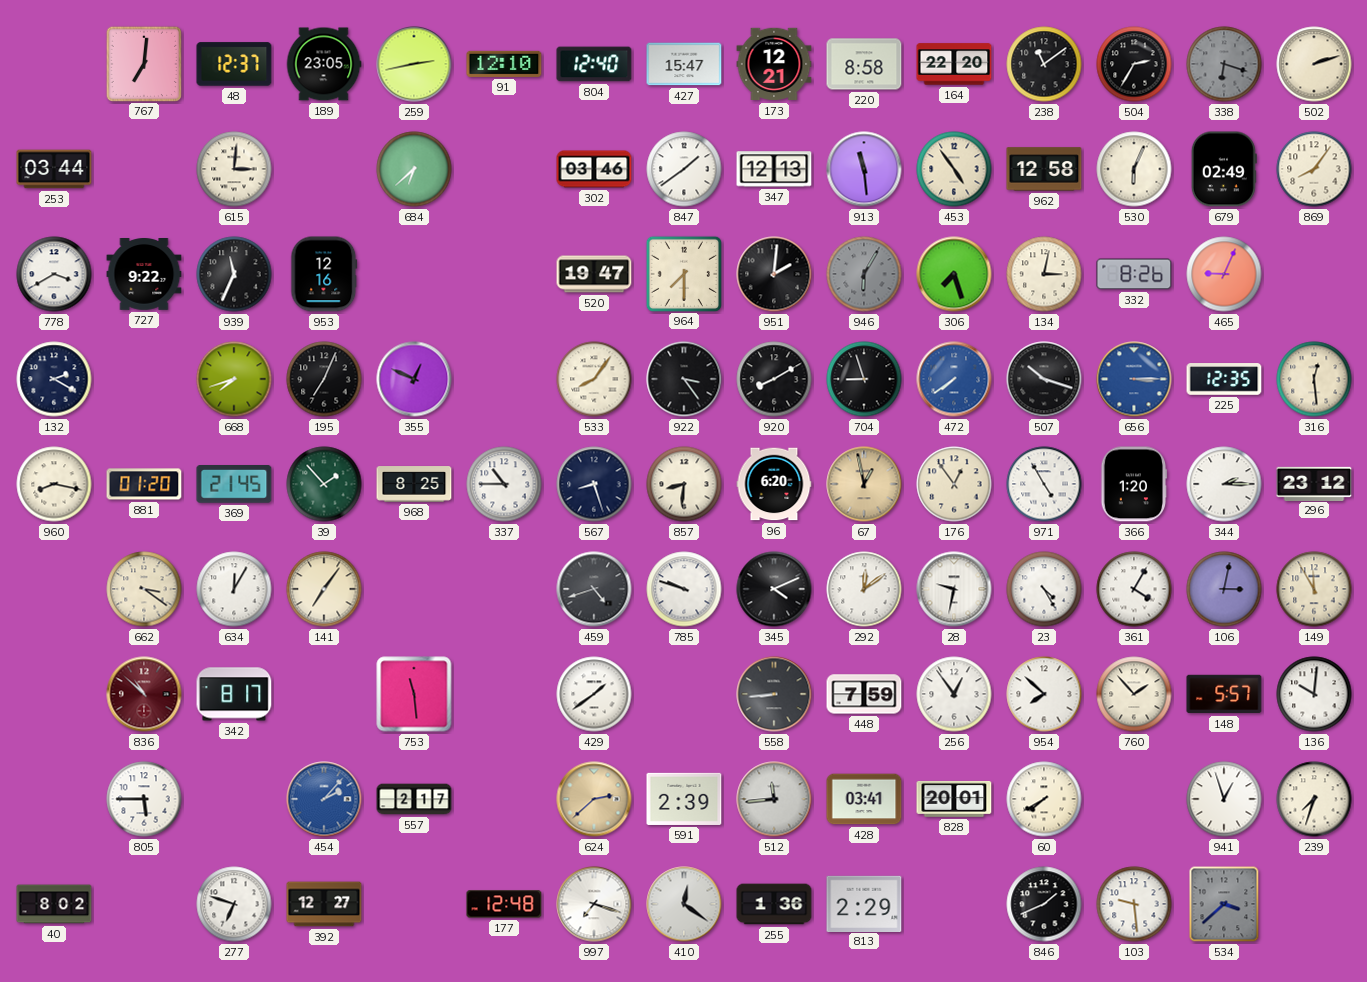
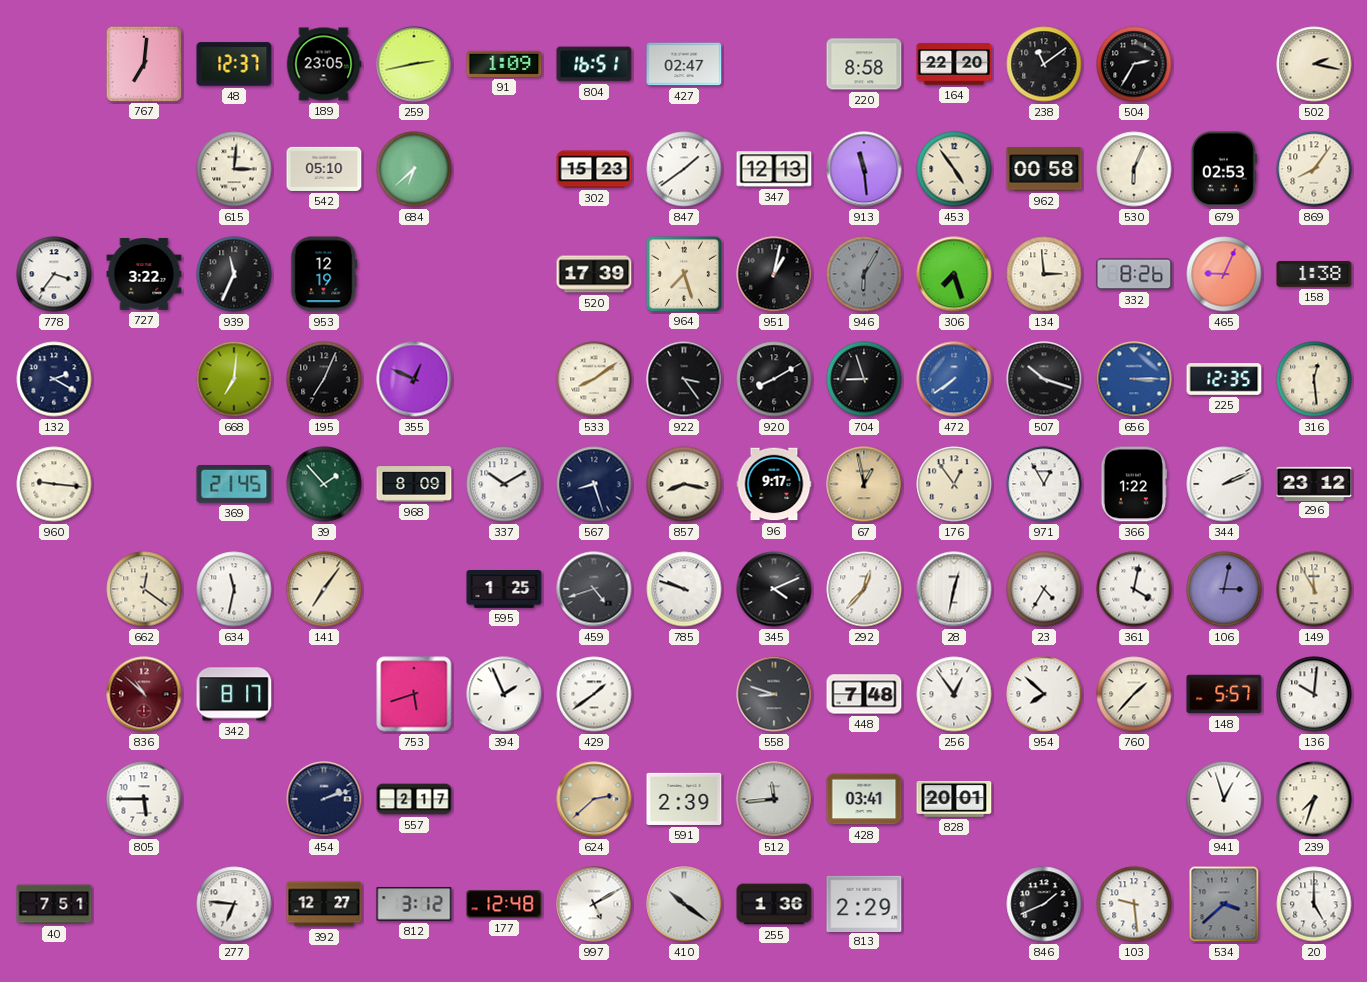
91: 12:10 -> 1:09
804: 12:40 -> 16:51
427: 15:47 -> 02:47
173: 12:21 -> none
338: 6:18 -> none
502: 2:12 -> 2:17
253: 03:44 -> none
542: none -> 05:10
302: 03:46 -> 15:23
962: 12:58 -> 00:58
679: 02:49 -> 02:53
778: 3:40 -> 3:36
727: 9:22 -> 3:22
953: 12:16 -> 12:19
520: 19:47 -> 17:39
964: 7:30 -> 7:27
951: 2:01 -> 1:02
134: 3:02 -> 2:59
158: none -> 1:38
668: 7:42 -> 7:01
533: 8:06 -> 8:09
960: 8:17 -> 9:16
881: 01:20 -> none
968: 8:25 -> 8:09
337: 10:45 -> 10:10
857: 8:31 -> 8:17
96: 6:20 -> 9:17
971: 4:55 -> 12:55
366: 1:20 -> 1:22
344: 2:15 -> 2:11
662: 3:21 -> 12:21
634: 12:05 -> 11:32
595: none -> 1:25
292: 12:09 -> 12:37
28: 9:32 -> 12:32
23: 4:25 -> 4:35
361: 4:05 -> 4:02
753: 11:29 -> 5:42
394: none -> 1:56
558: 8:44 -> 8:48
448: 7:59 -> 7:48
760: 1:53 -> 1:37
454: 2:07 -> 2:12
454 dial: blue -> navy
60: 7:40 -> none
40: 8:02 -> 7:51
277: 6:48 -> 6:46
812: none -> 3:12
997: 7:18 -> 5:10
410: 12:21 -> 10:21
20: none -> 5:00
